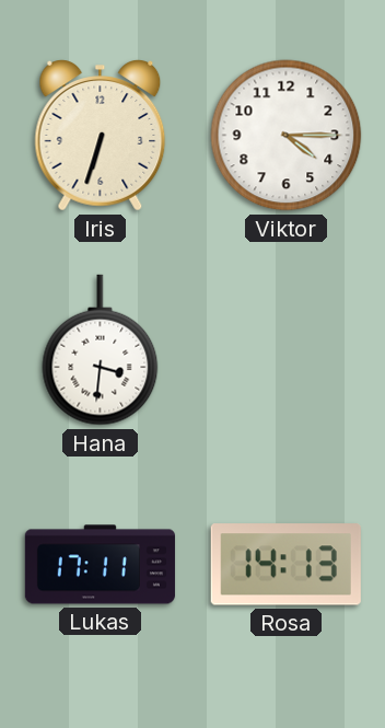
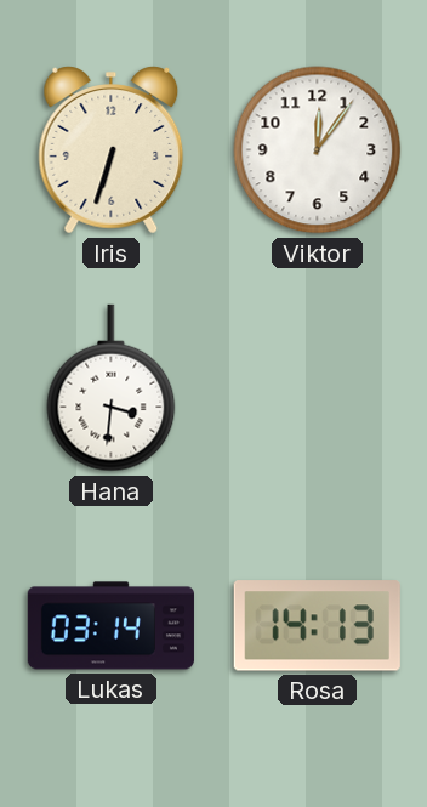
Viktor: 4:15 -> 12:06
Lukas: 17:11 -> 03:14
